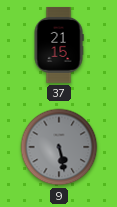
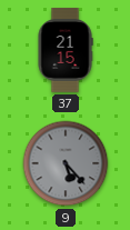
9: 5:28 -> 5:23
